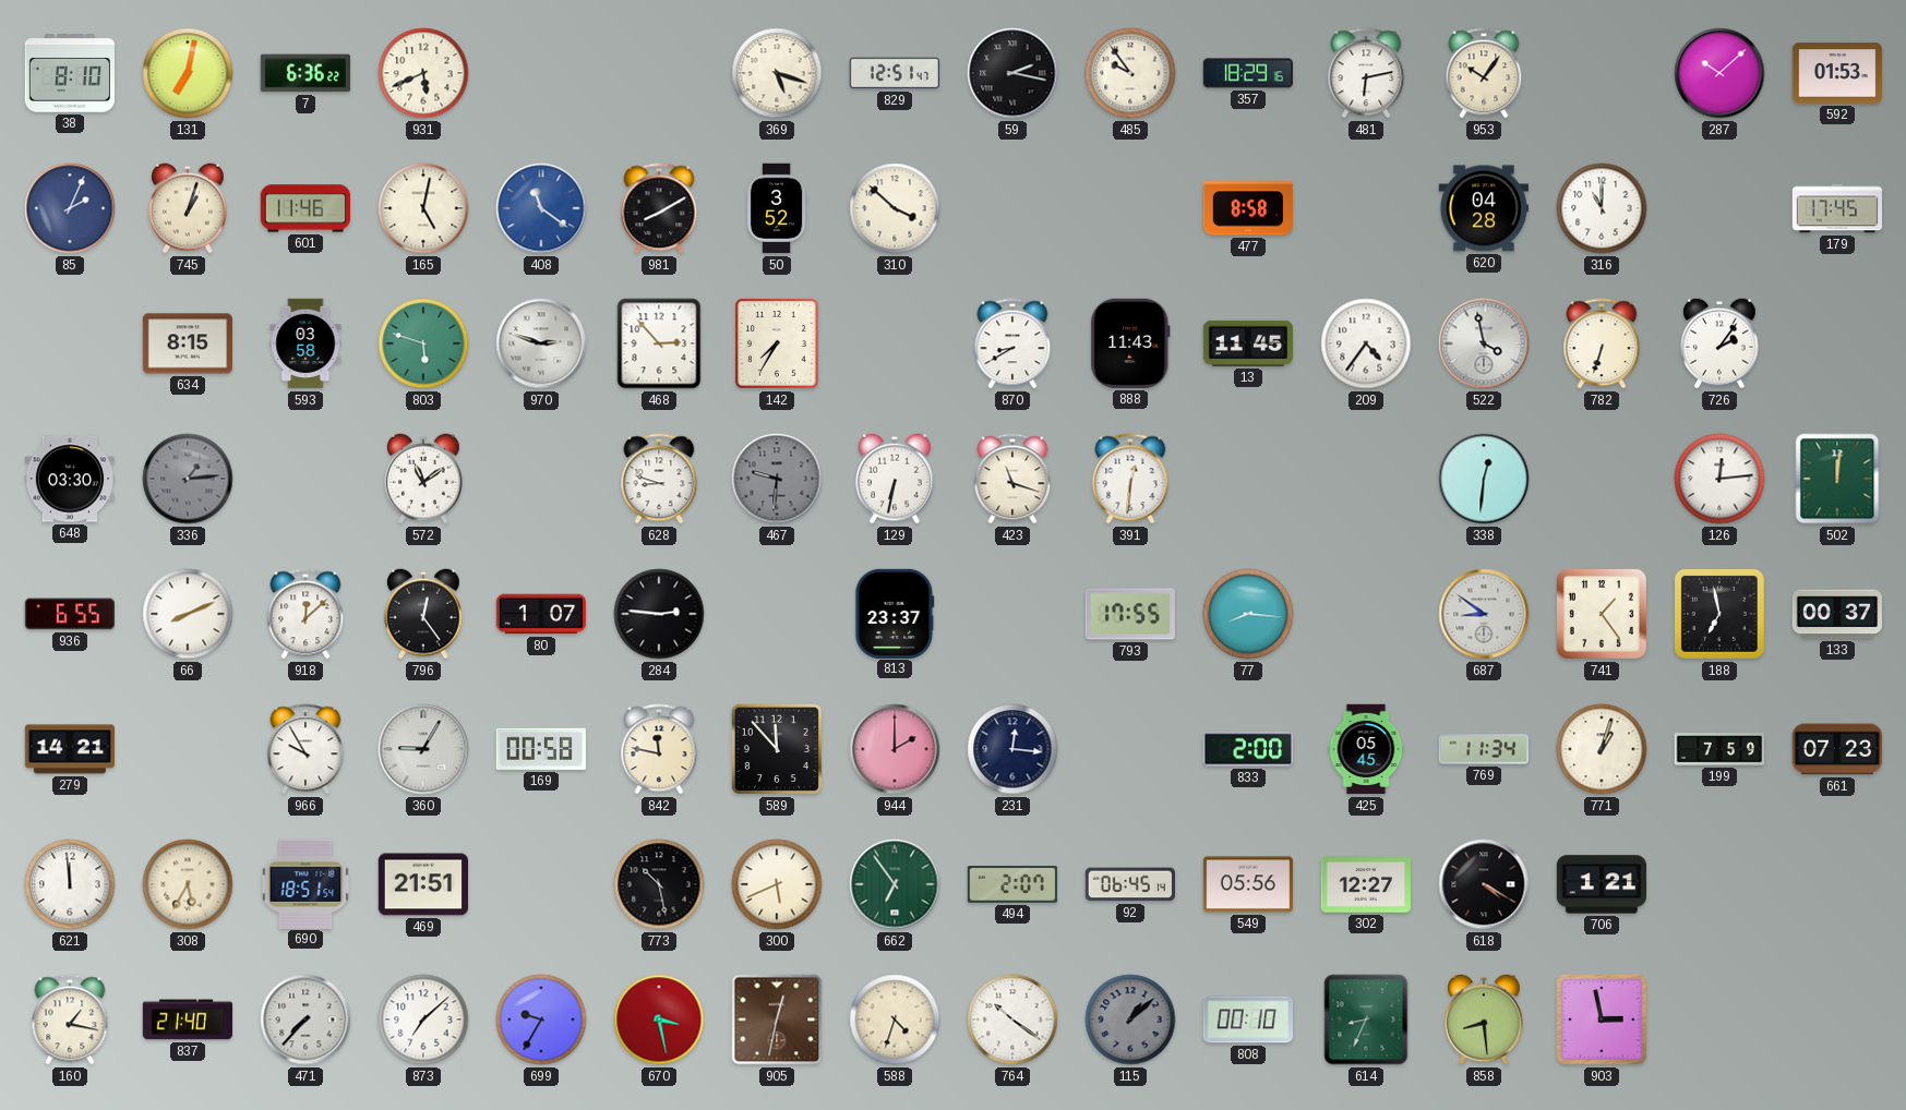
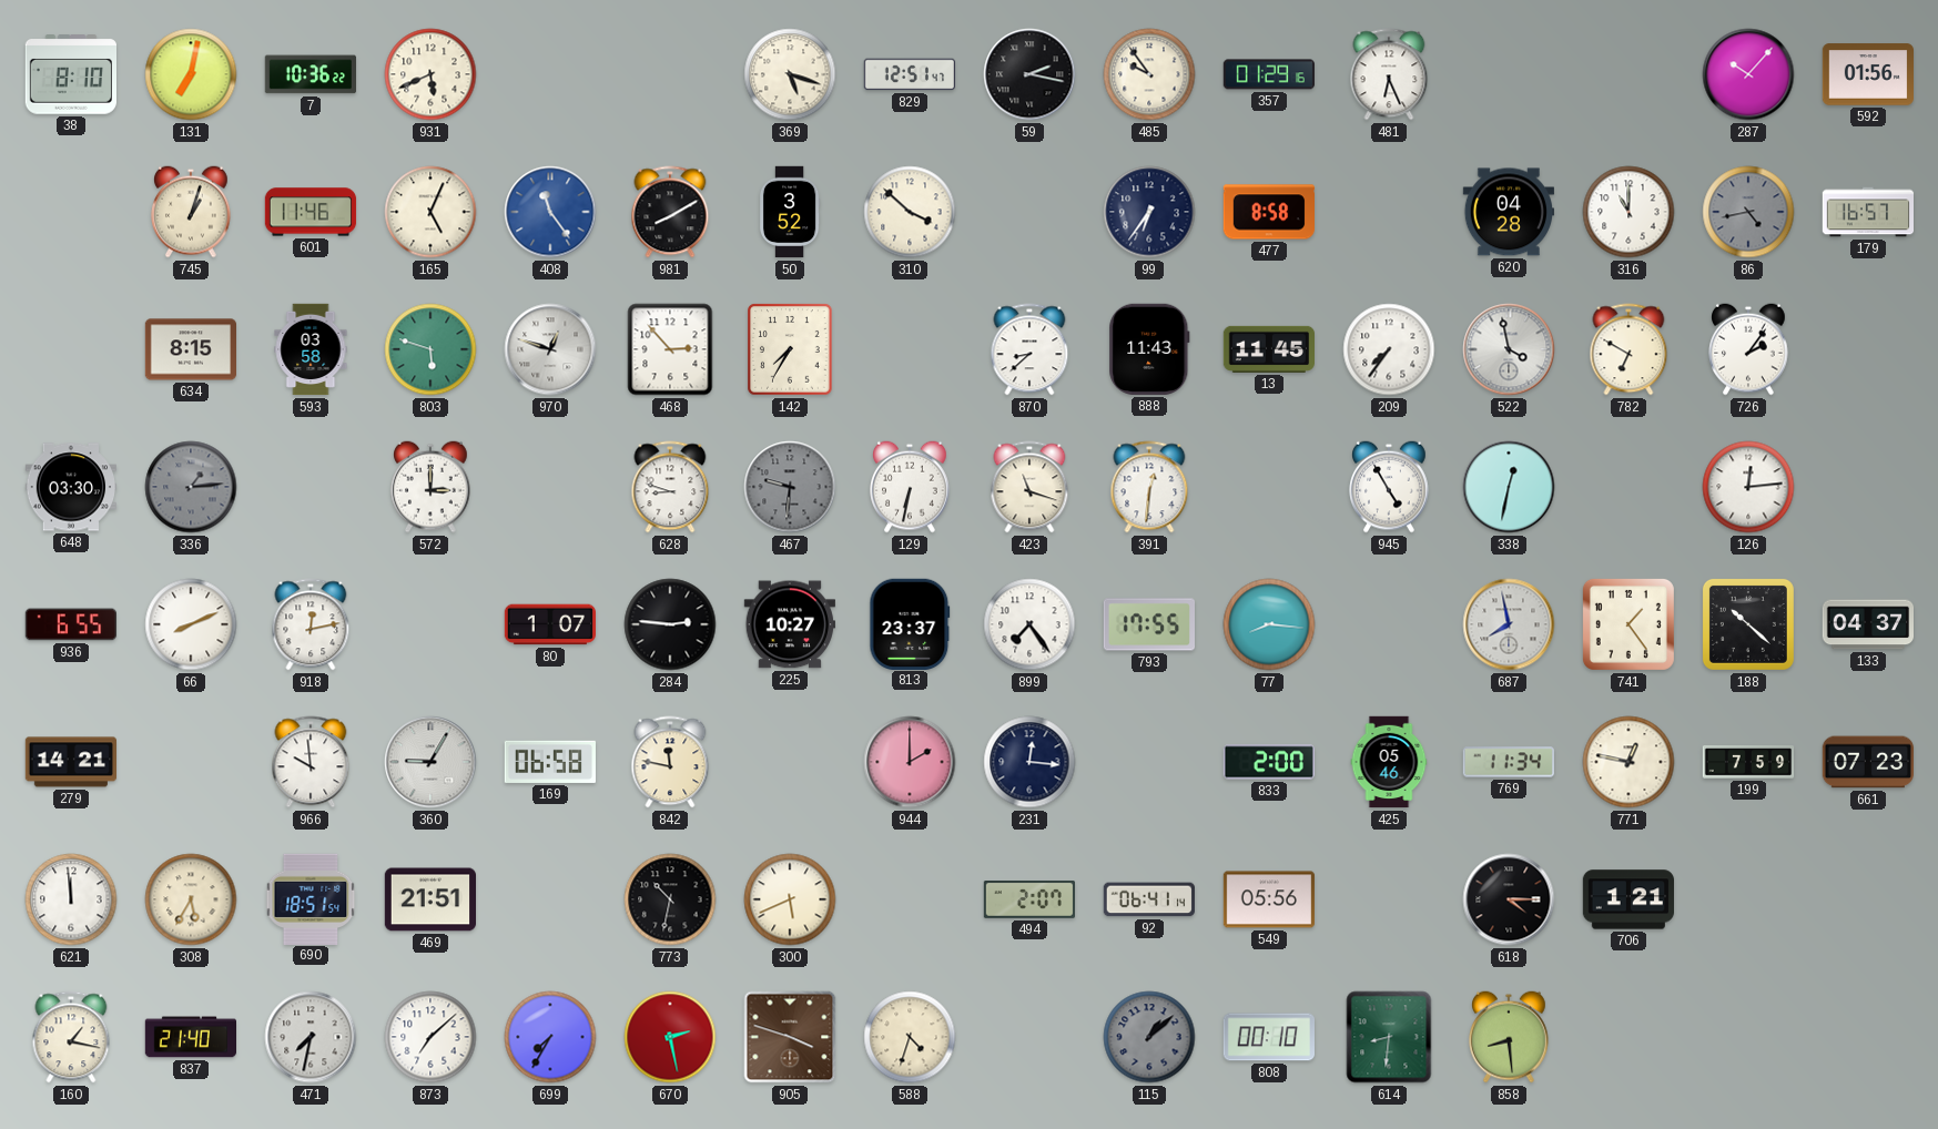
7: 6:36 -> 10:36
357: 18:29 -> 01:29
481: 6:13 -> 6:26
953: 10:06 -> none
287: 10:08 -> 10:07
592: 01:53 -> 01:56
85: 2:04 -> none
165: 5:02 -> 5:04
408: 11:21 -> 11:24
99: none -> 6:36
86: none -> 4:43
179: 17:45 -> 16:57
970: 2:48 -> 12:48
870: 8:40 -> 8:38
209: 4:36 -> 7:36
782: 6:33 -> 6:50
572: 11:09 -> 3:00
945: none -> 4:55
338: 12:31 -> 12:32
502: 12:01 -> none
918: 12:08 -> 12:13
796: 12:24 -> none
225: none -> 10:27
899: none -> 7:24
687: 8:51 -> 7:58
188: 6:58 -> 10:22
133: 00:37 -> 04:37
966: 9:55 -> 9:59
169: 00:58 -> 06:58
589: 11:53 -> none
425: 05:45 -> 05:46
771: 1:03 -> 12:47
773: 10:28 -> 10:32
662: 6:54 -> none
92: 06:45 -> 06:41
302: 12:27 -> none
618: 4:20 -> 4:15
471: 7:37 -> 7:32
699: 9:35 -> 7:35
670: 3:28 -> 2:28
905: 12:32 -> 3:48
764: 10:21 -> none
614: 8:34 -> 8:31
903: 2:58 -> none
